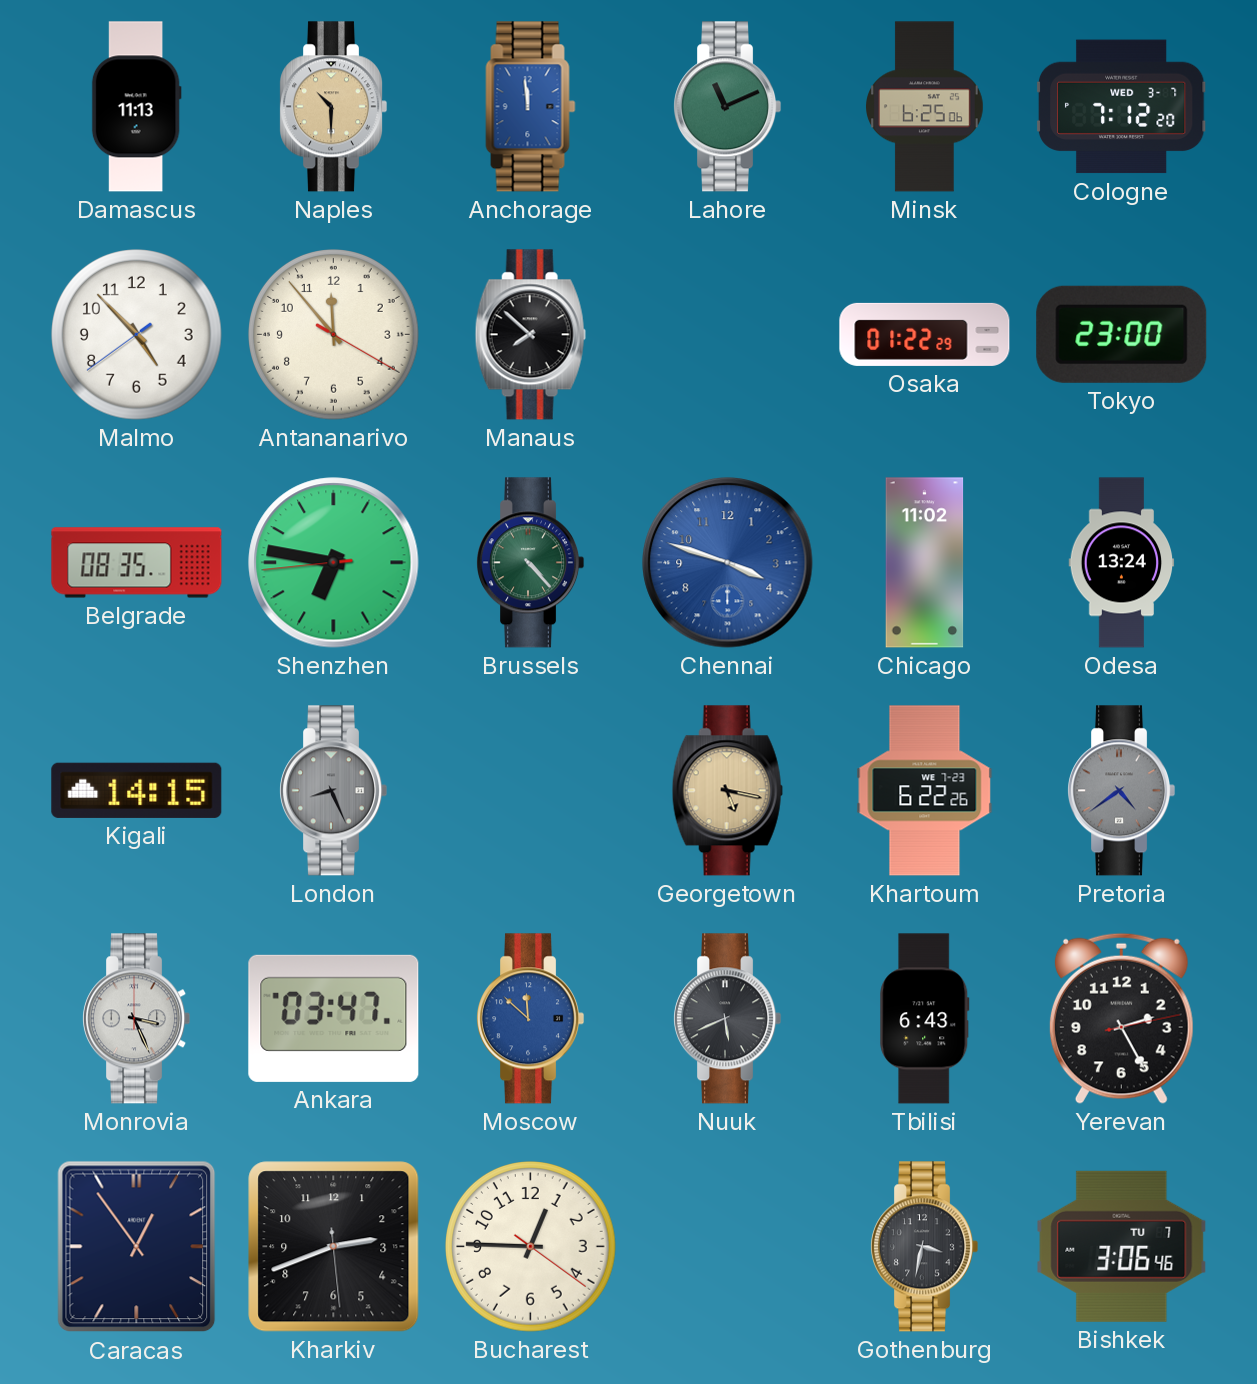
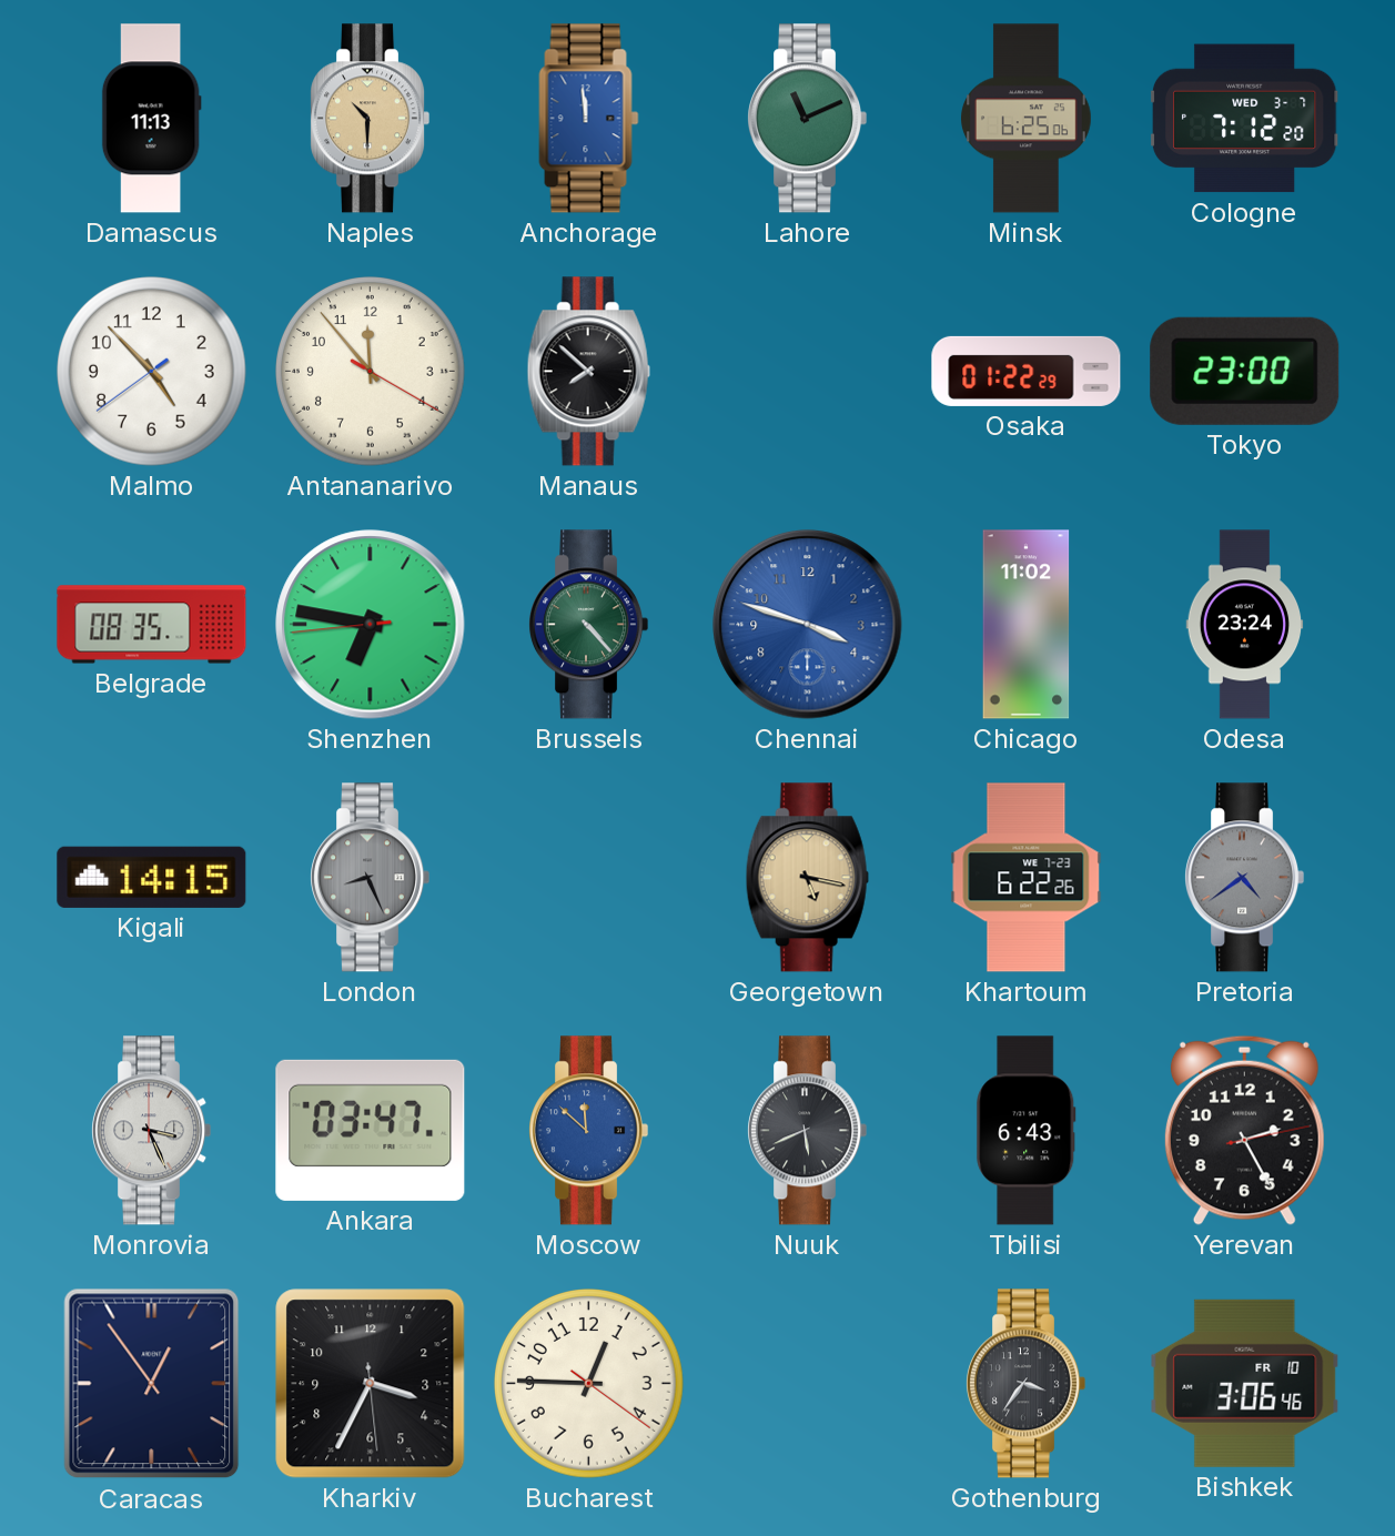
Odesa: 13:24 -> 23:24
Kharkiv: 2:41 -> 3:34
Gothenburg: 3:32 -> 3:36
Bishkek date: TU 7 -> FR 10
